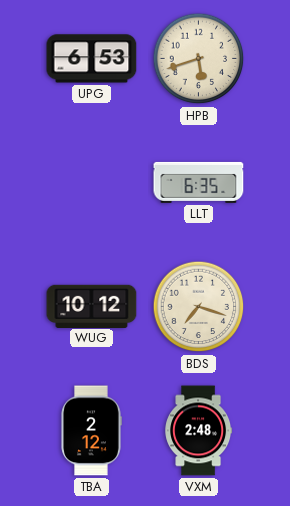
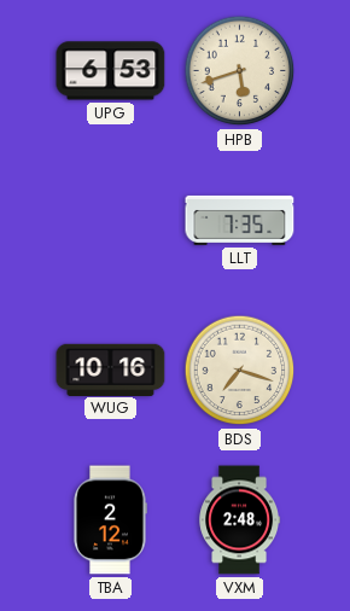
LLT: 6:35 -> 7:35
WUG: 10:12 -> 10:16
